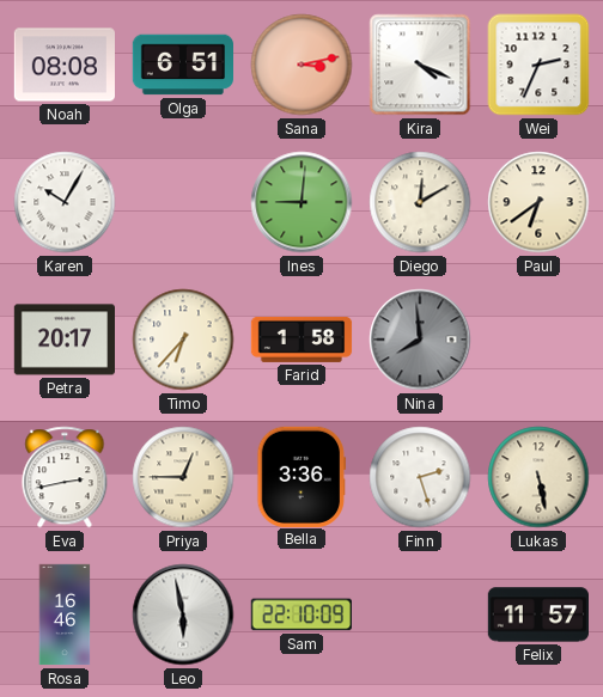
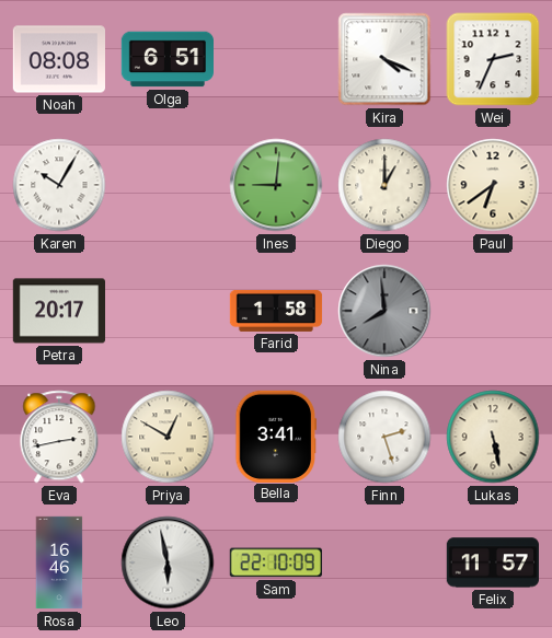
Sana: 3:13 -> none
Diego: 12:10 -> 1:00
Timo: 6:37 -> none
Priya: 12:45 -> 12:50
Bella: 3:36 -> 3:41
